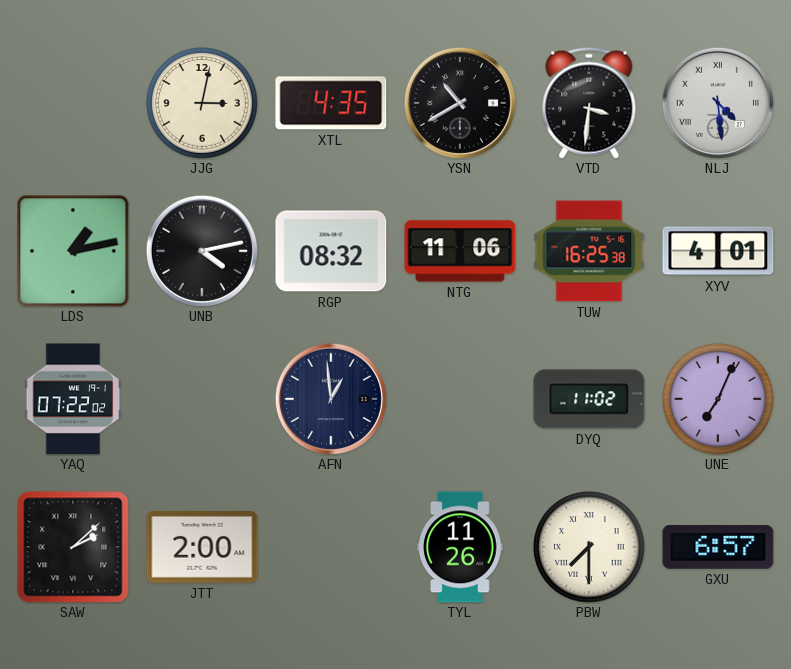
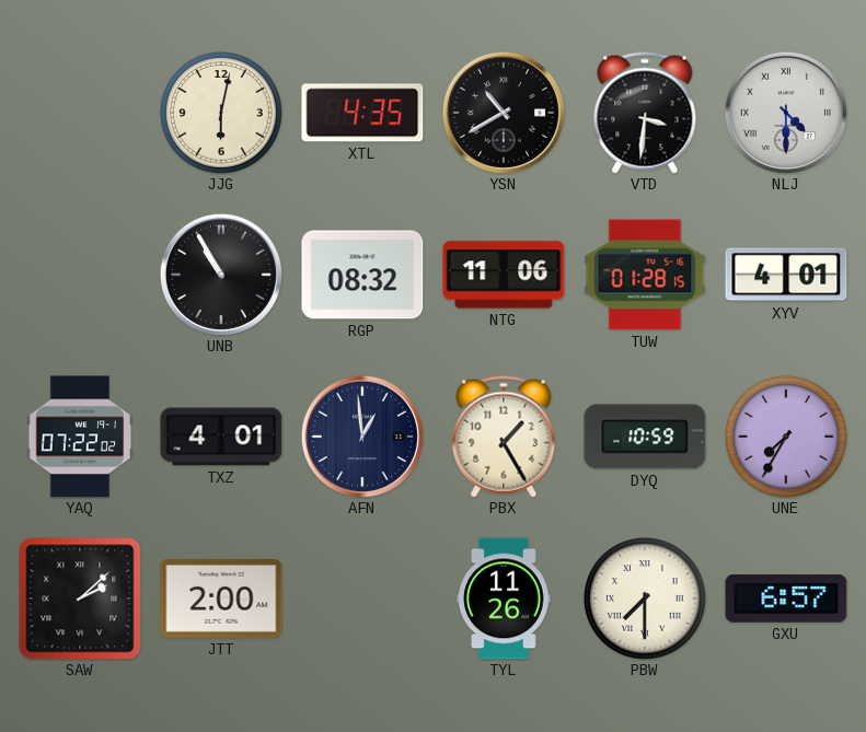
JJG: 3:02 -> 6:02
NLJ: 4:29 -> 4:30
LDS: 1:13 -> none
UNB: 4:13 -> 10:55
TUW: 16:25 -> 01:28
TXZ: none -> 4:01
PBX: none -> 1:25
DYQ: 11:02 -> 10:59
UNE: 7:04 -> 7:35
